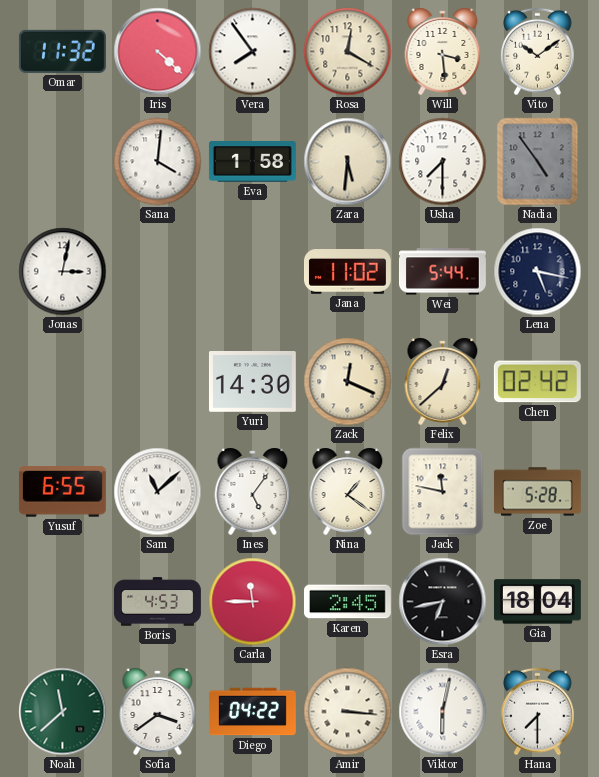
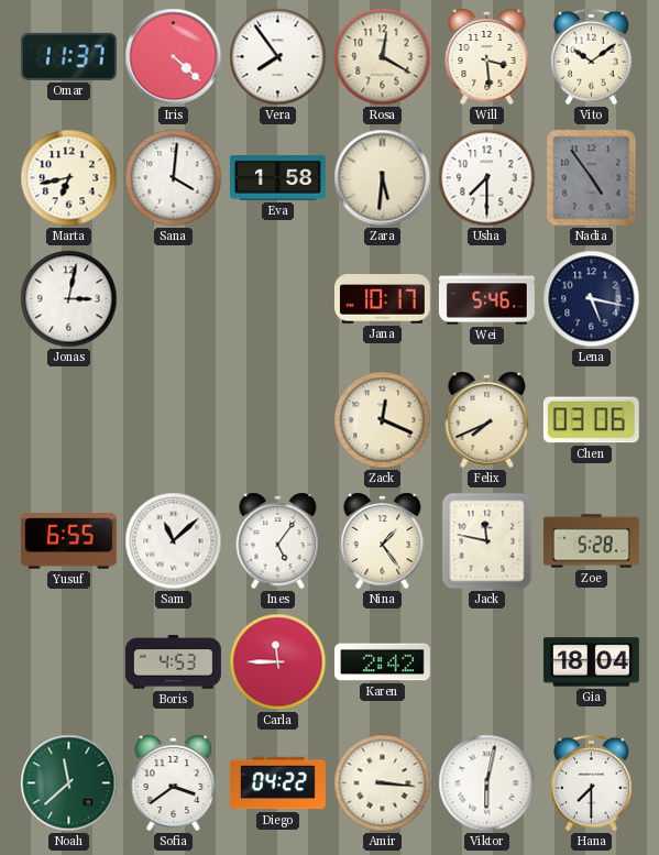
Omar: 11:32 -> 11:37
Marta: none -> 6:43
Jana: 11:02 -> 10:17
Wei: 5:44 -> 5:46
Yuri: 14:30 -> none
Felix: 12:38 -> 7:41
Chen: 02:42 -> 03:06
Nina: 1:21 -> 1:24
Karen: 2:45 -> 2:42
Esra: 6:43 -> none
